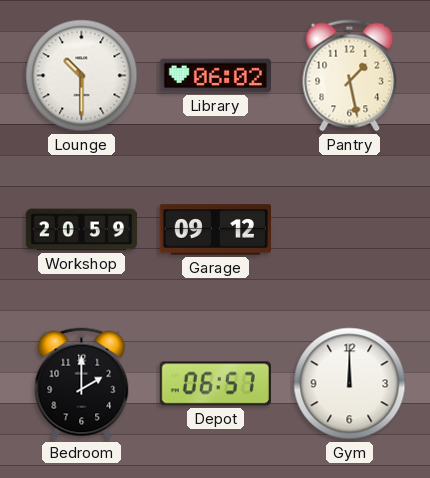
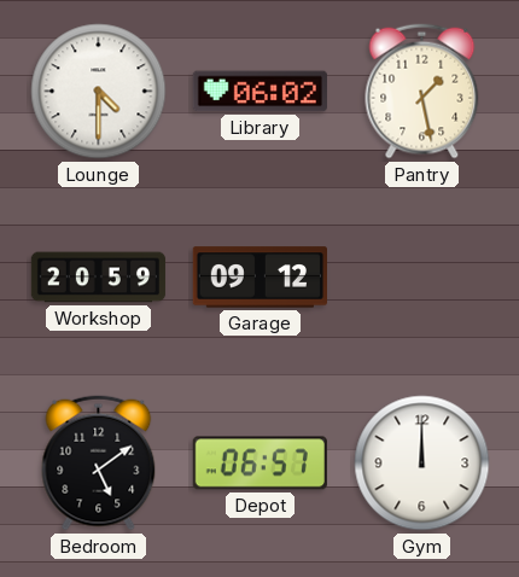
Lounge: 10:30 -> 4:30
Bedroom: 2:00 -> 5:09
